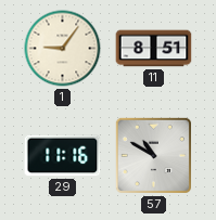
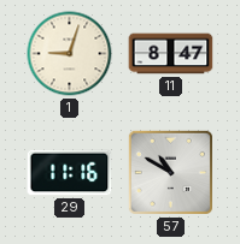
1: 9:06 -> 9:03
11: 8:51 -> 8:47
